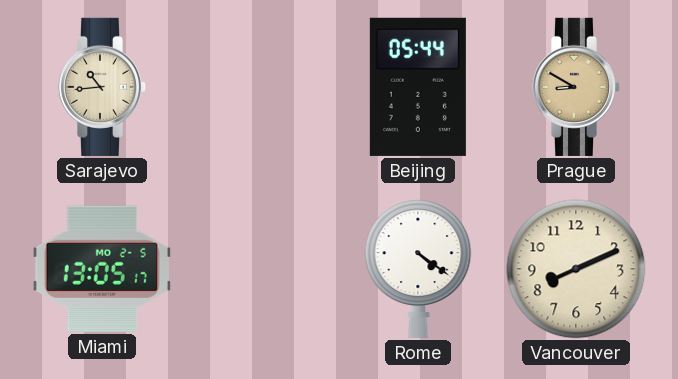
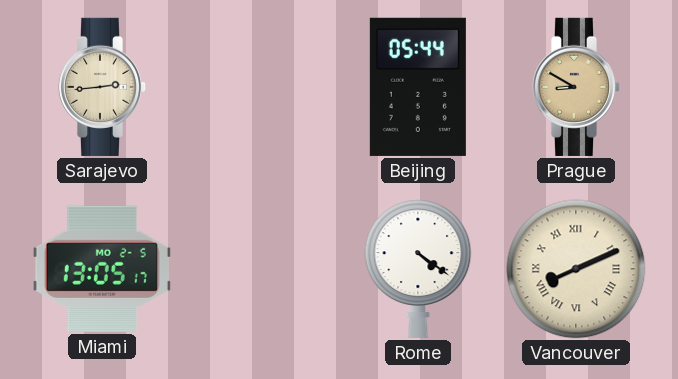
Sarajevo: 10:44 -> 2:44
Vancouver numerals: Arabic -> Roman
